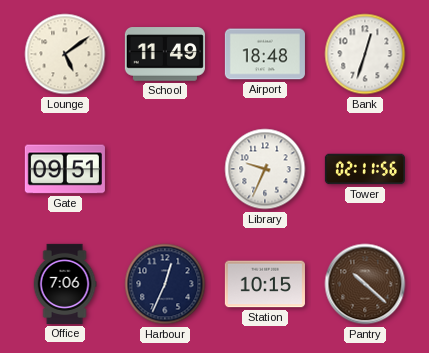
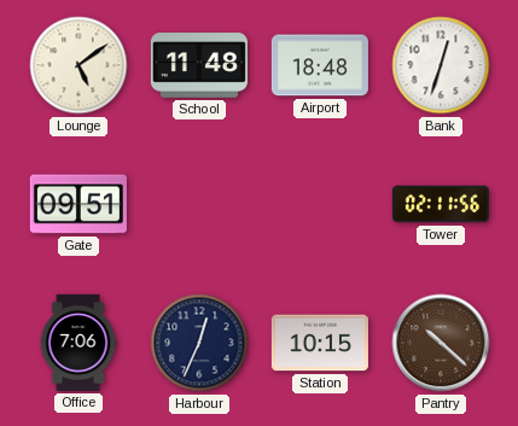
School: 11:49 -> 11:48
Library: 9:34 -> none
